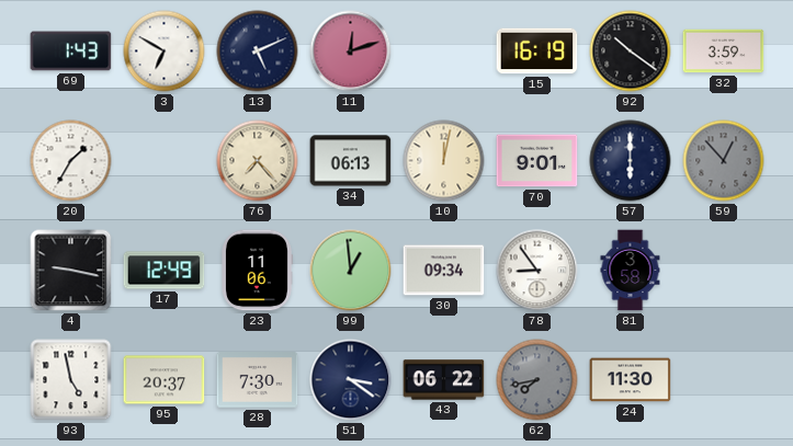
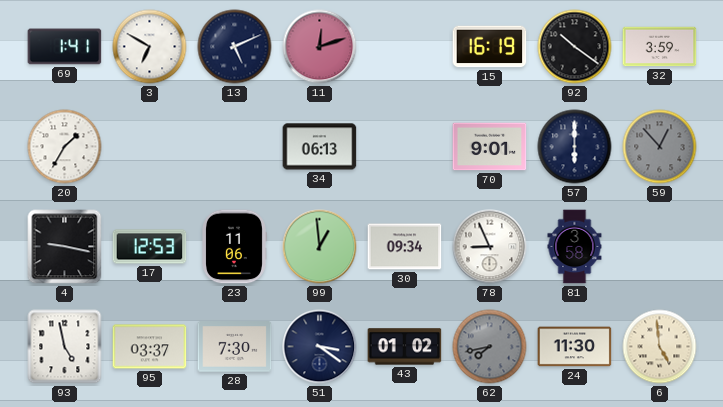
69: 1:43 -> 1:41
76: 7:23 -> none
10: 12:02 -> none
17: 12:49 -> 12:53
78: 8:54 -> 8:56
95: 20:37 -> 03:37
43: 06:22 -> 01:02
6: none -> 4:59
